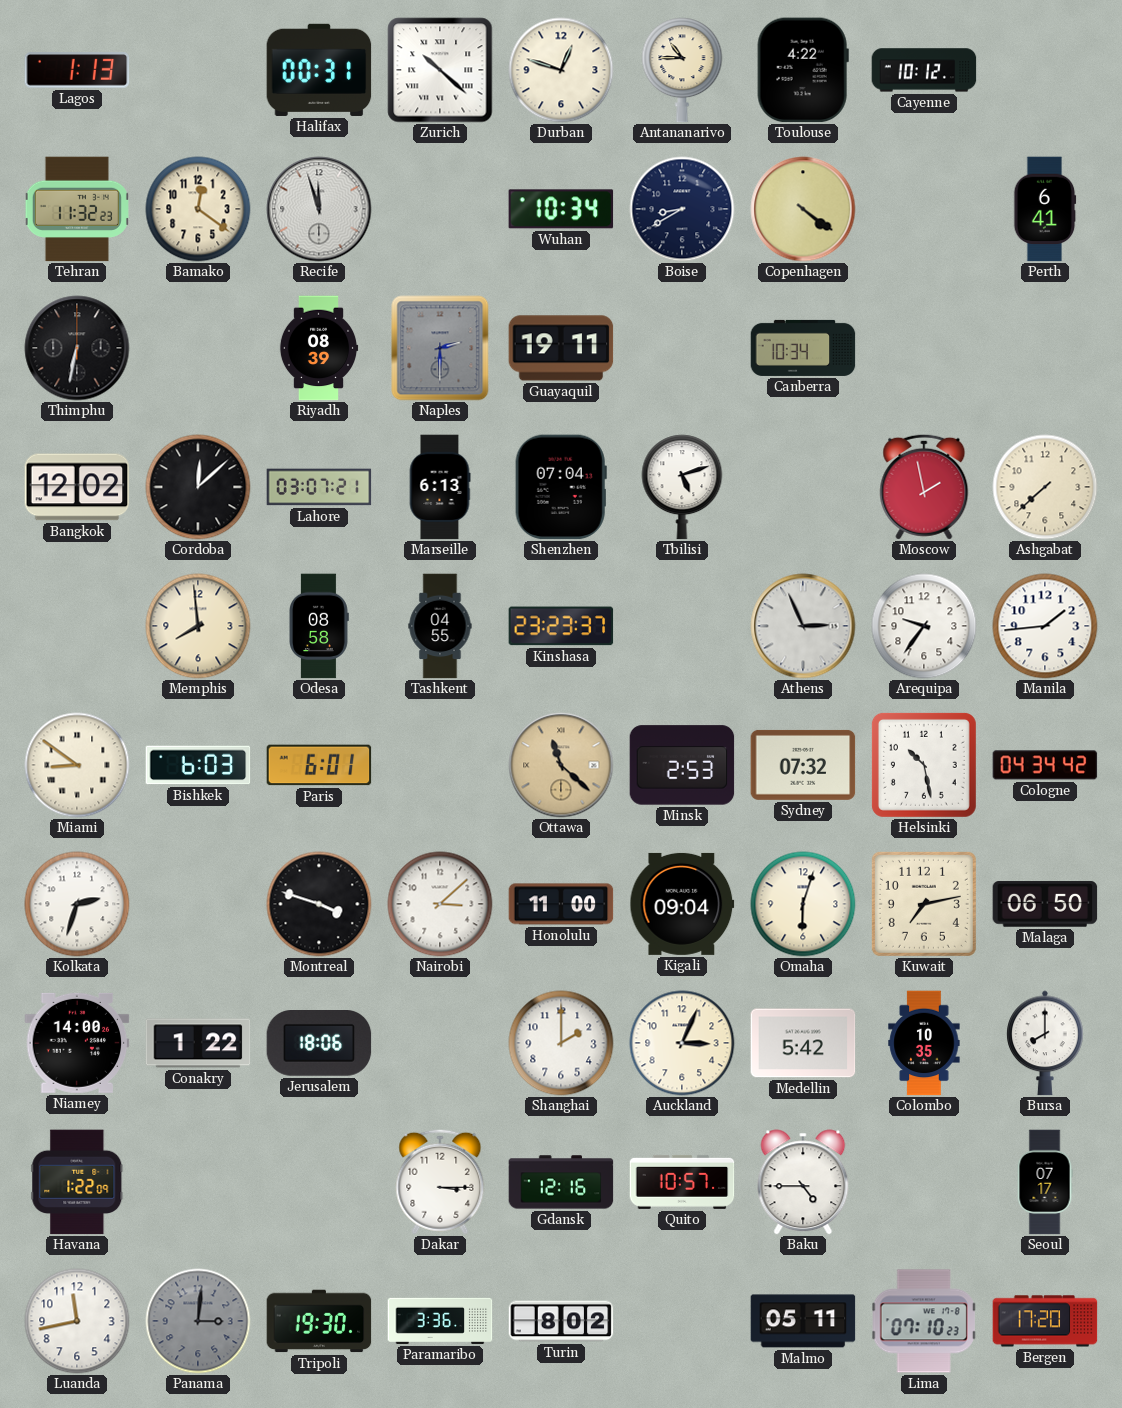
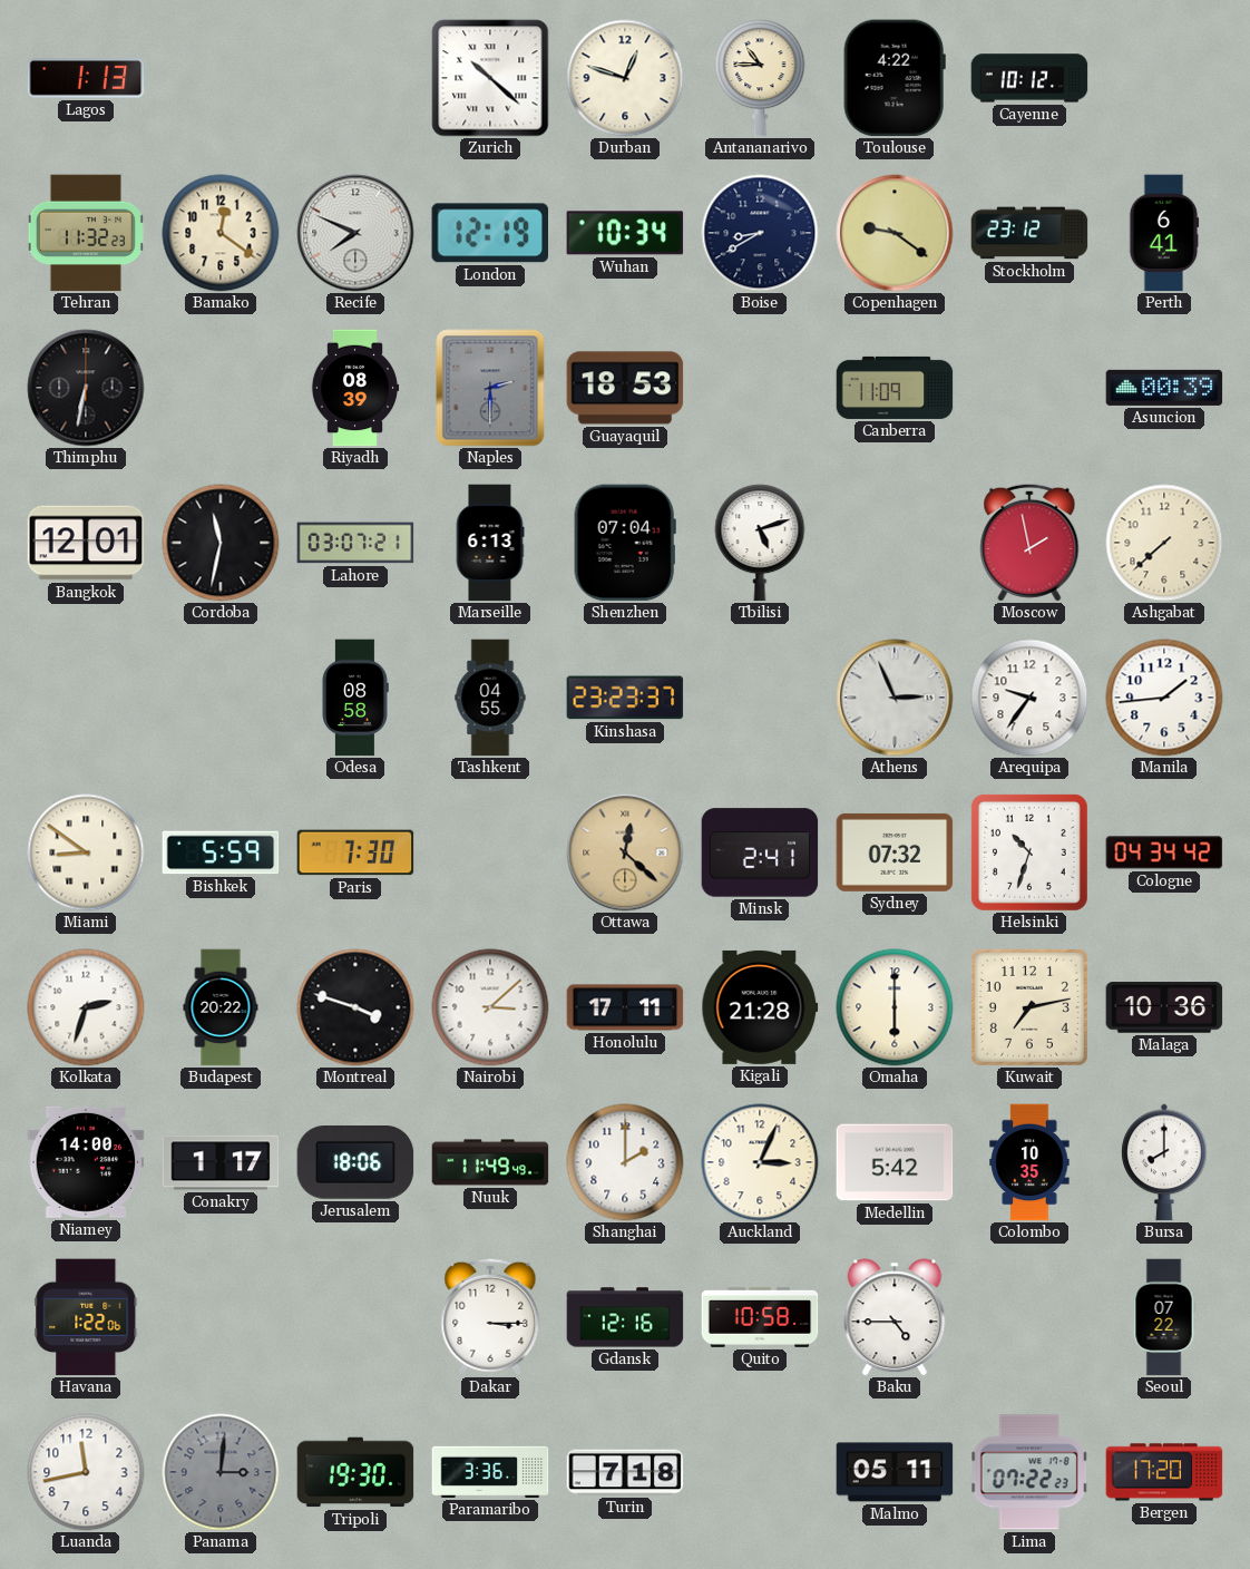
Halifax: 00:31 -> none
Recife: 11:57 -> 7:49
London: none -> 12:19
Copenhagen: 4:21 -> 9:21
Stockholm: none -> 23:12
Guayaquil: 19:11 -> 18:53
Canberra: 10:34 -> 11:09
Asuncion: none -> 00:39
Bangkok: 12:02 -> 12:01
Cordoba: 12:08 -> 11:32
Memphis: 7:59 -> none
Bishkek: 6:03 -> 5:59
Paris: 6:01 -> 7:30
Ottawa: 11:22 -> 12:22
Minsk: 2:53 -> 2:41
Helsinki: 10:28 -> 10:33
Budapest: none -> 20:22
Honolulu: 11:00 -> 17:11
Kigali: 09:04 -> 21:28
Omaha: 6:03 -> 6:00
Malaga: 06:50 -> 10:36
Conakry: 1:22 -> 1:17
Nuuk: none -> 11:49
Havana: 1:22:09 -> 1:22:06
Quito: 10:57 -> 10:58
Seoul: 07:17 -> 07:22
Turin: 8:02 -> 7:18
Lima: 07:10 -> 07:22
